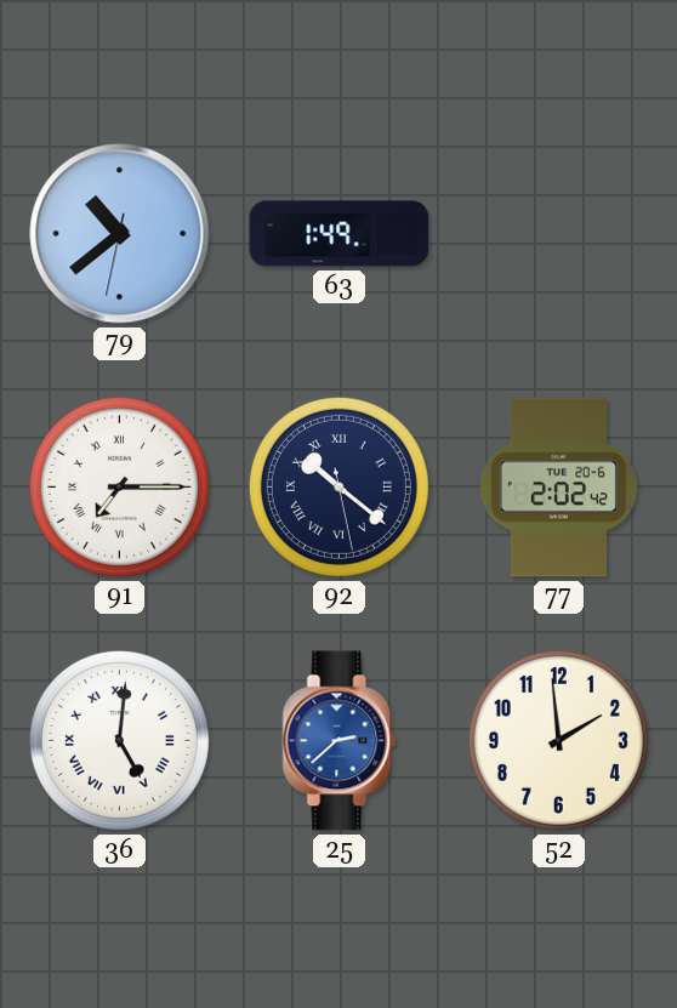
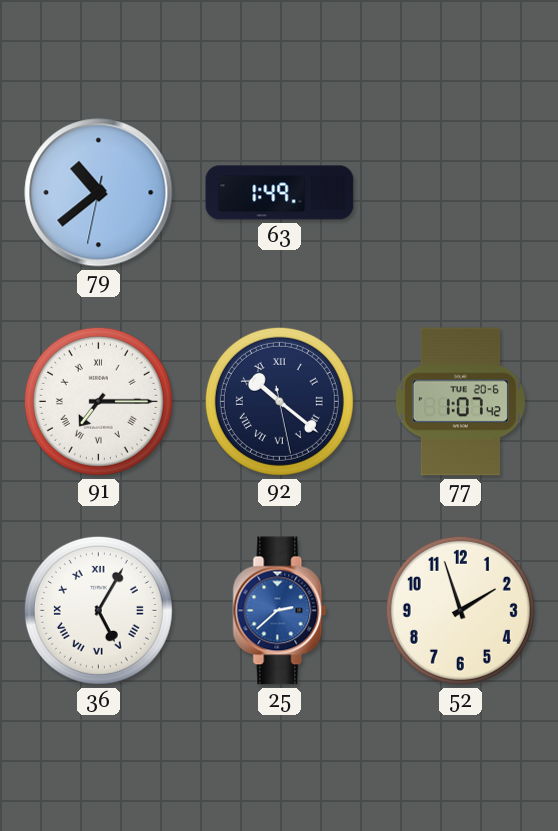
77: 2:02 -> 1:07
36: 5:01 -> 5:05
52: 1:59 -> 1:57
